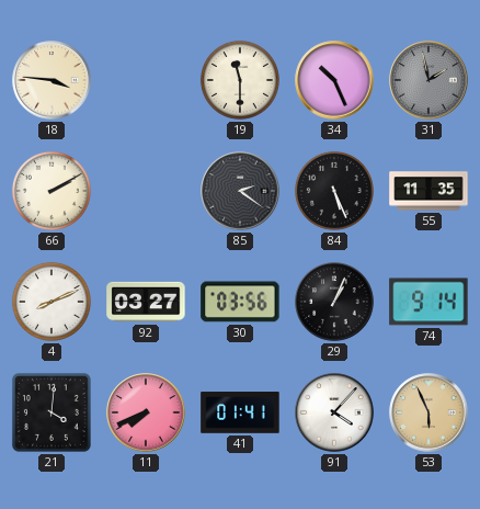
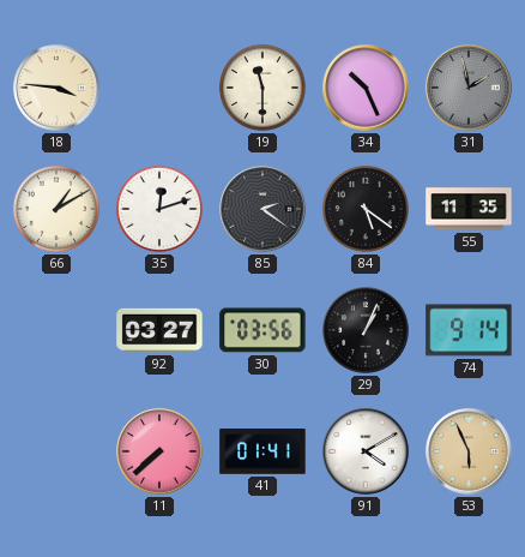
66: 2:10 -> 1:10
35: none -> 12:12
84: 5:26 -> 5:21
4: 8:11 -> none
21: 4:01 -> none
11: 7:41 -> 7:38
91: 4:07 -> 4:10
